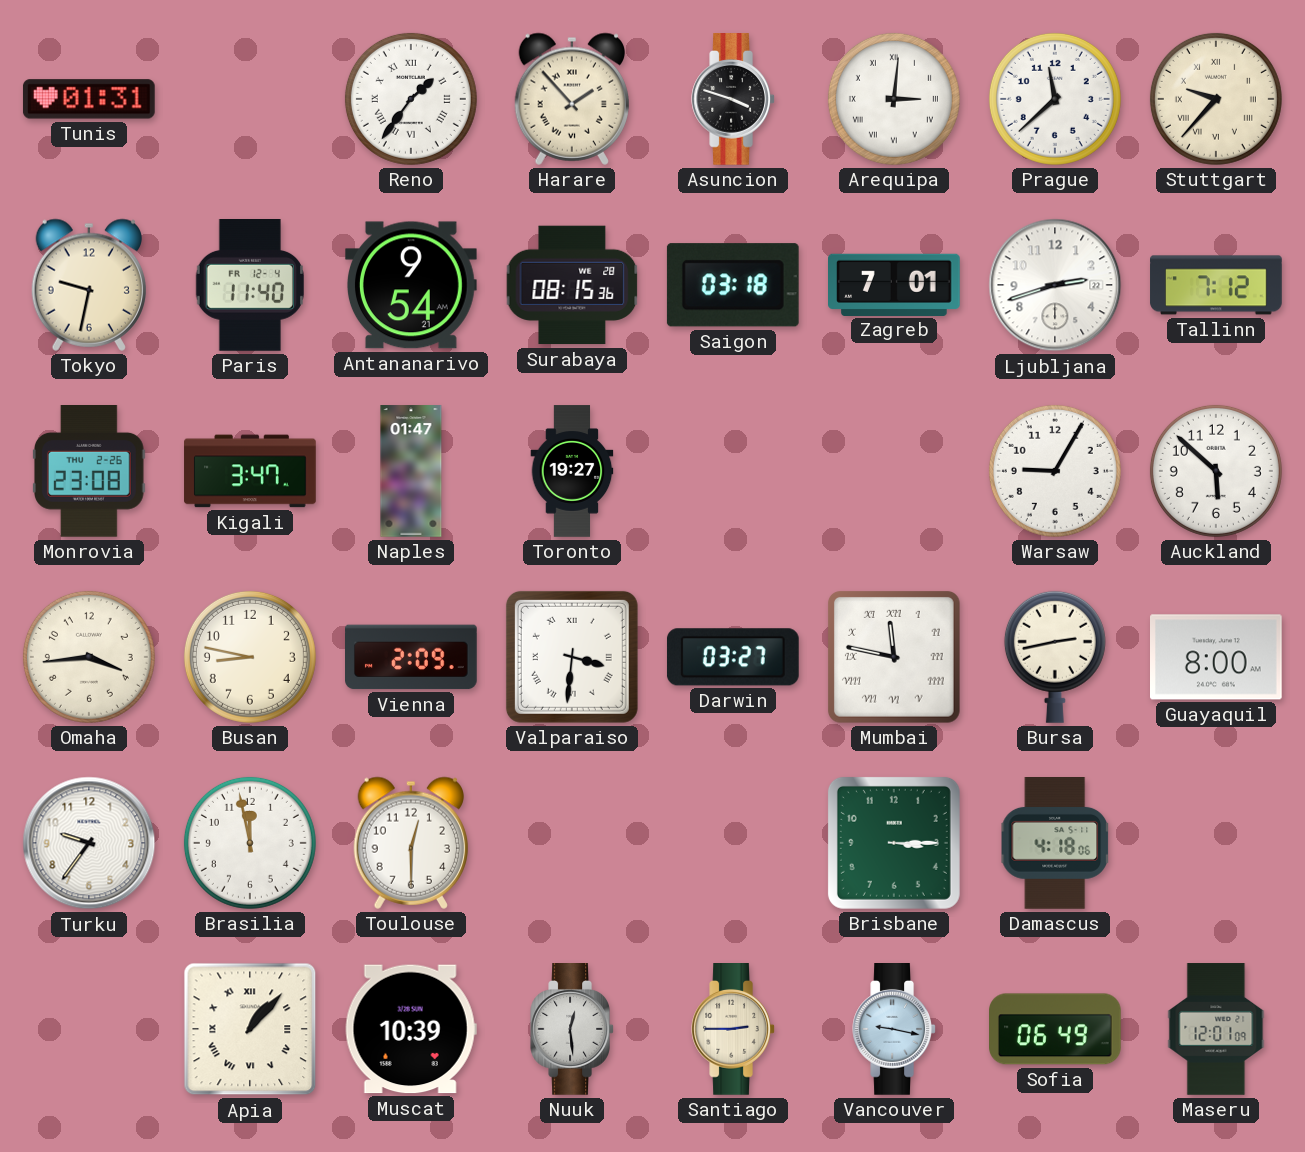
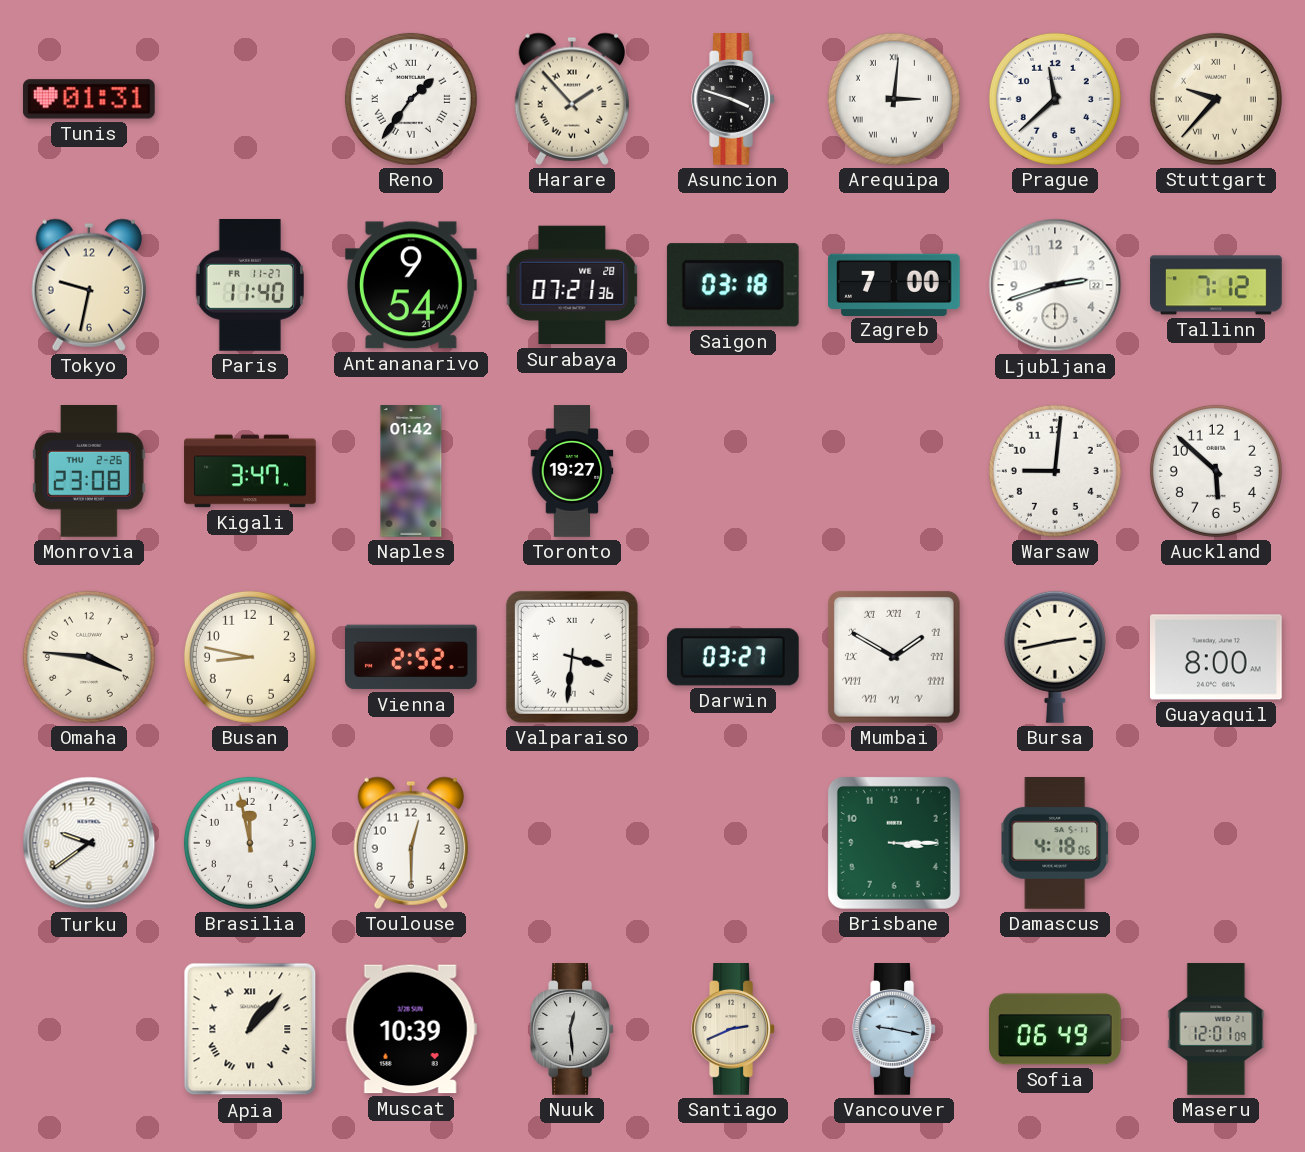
Paris date: FR 12-4 -> FR 11-27
Surabaya: 08:15 -> 07:21
Zagreb: 7:01 -> 7:00
Naples: 01:47 -> 01:42
Warsaw: 9:05 -> 9:01
Omaha: 3:44 -> 3:46
Vienna: 2:09 -> 2:52
Mumbai: 11:47 -> 1:50
Turku: 9:36 -> 9:39
Santiago: 2:45 -> 2:41
